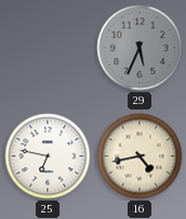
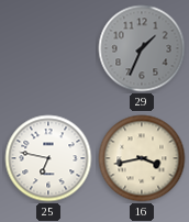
29: 5:34 -> 1:34
16: 4:43 -> 3:43
